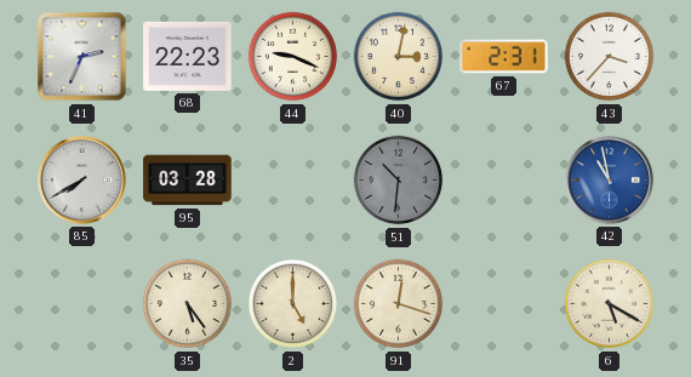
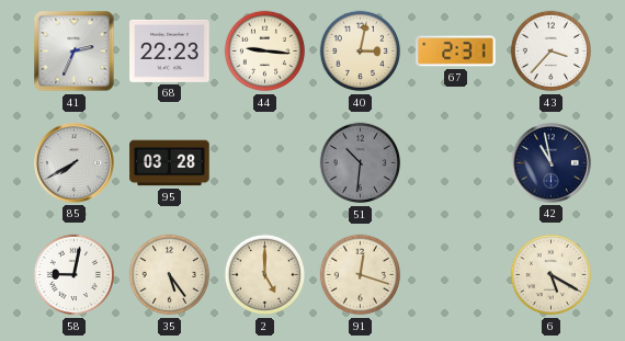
44: 9:19 -> 9:16
42 dial: blue -> navy
58: none -> 9:02
